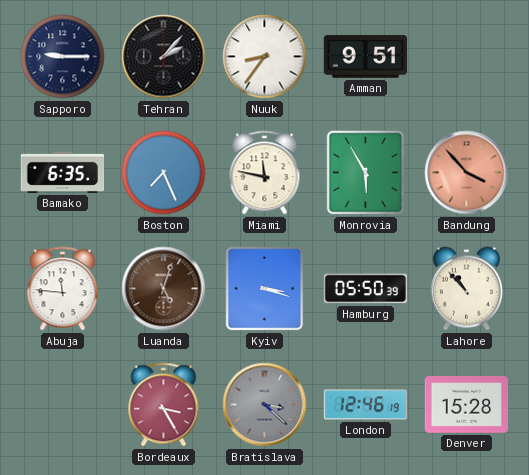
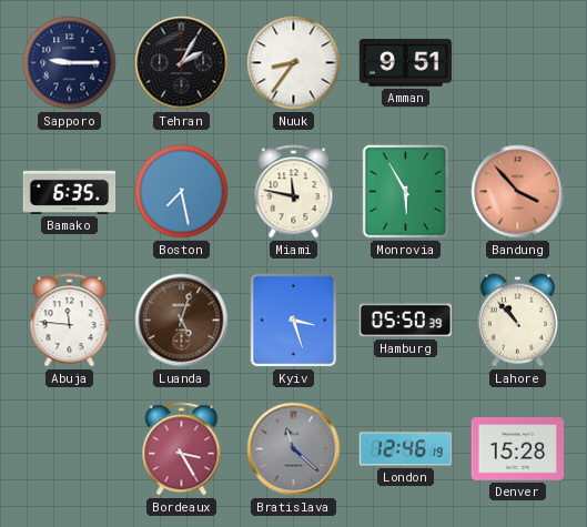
Tehran: 2:07 -> 2:05
Boston: 7:26 -> 7:28
Kyiv: 3:18 -> 3:27
Bratislava: 3:22 -> 11:22
